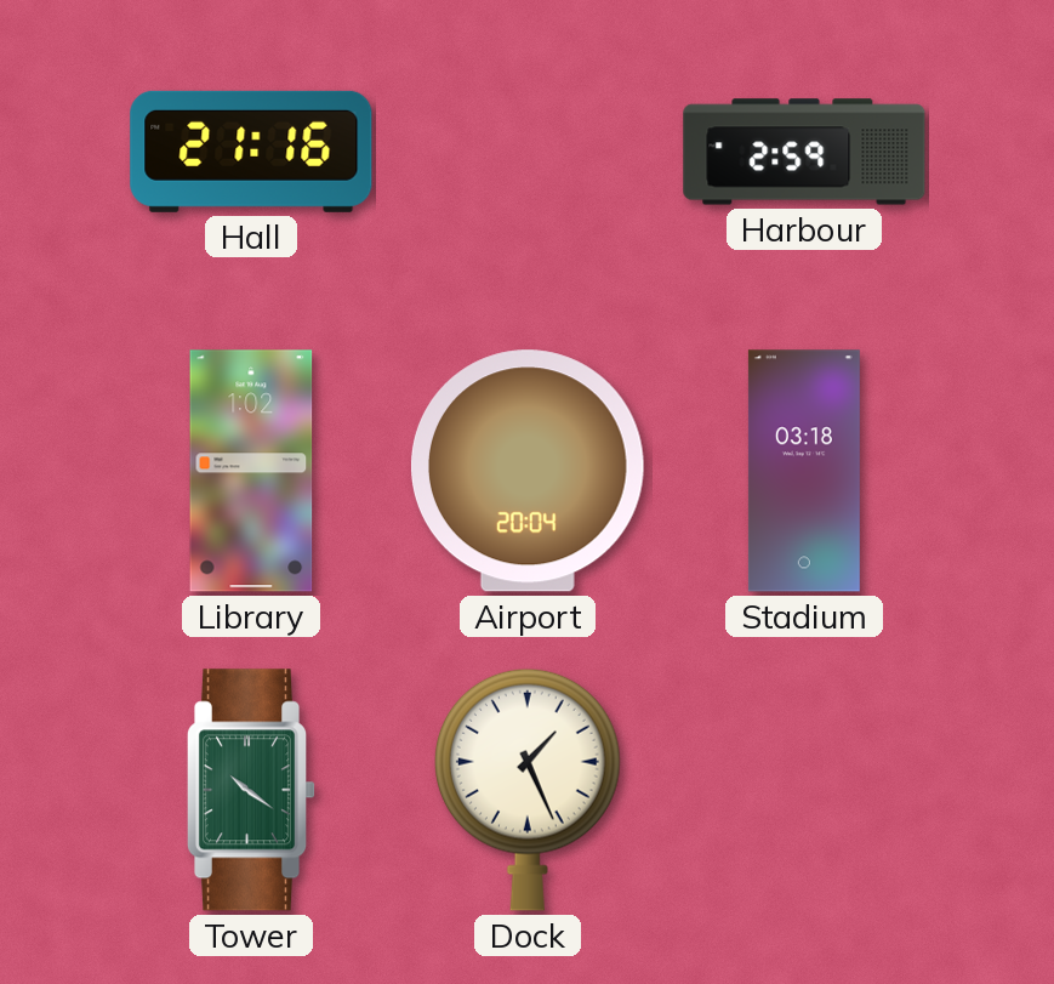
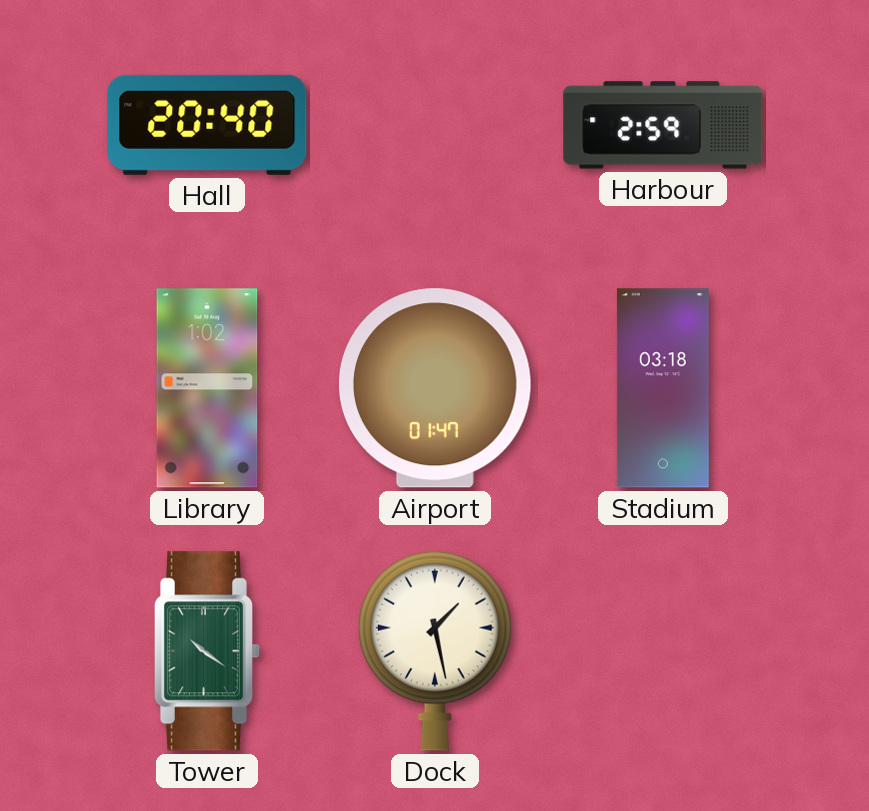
Hall: 21:16 -> 20:40
Airport: 20:04 -> 01:47
Dock: 1:26 -> 1:28
